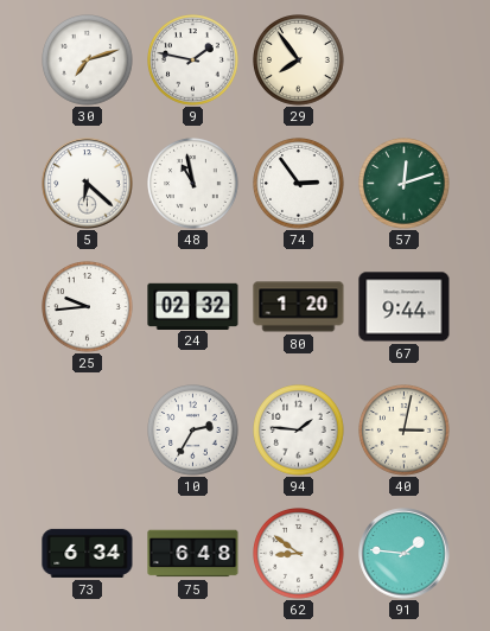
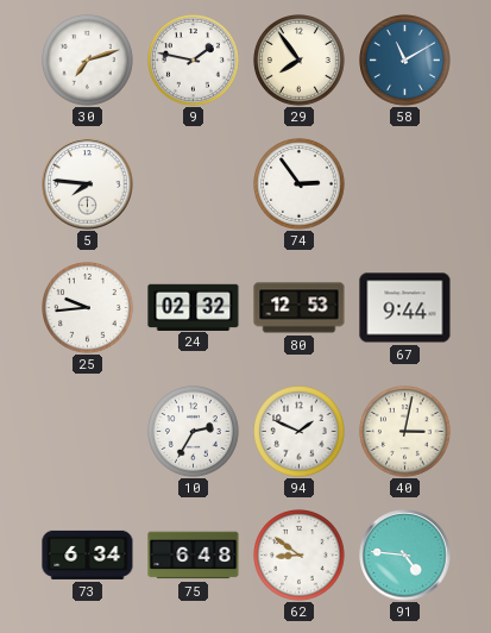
58: none -> 11:10
5: 6:22 -> 7:46
48: 10:58 -> none
57: 12:12 -> none
80: 1:20 -> 12:53
94: 1:46 -> 1:49
91: 1:46 -> 4:46
